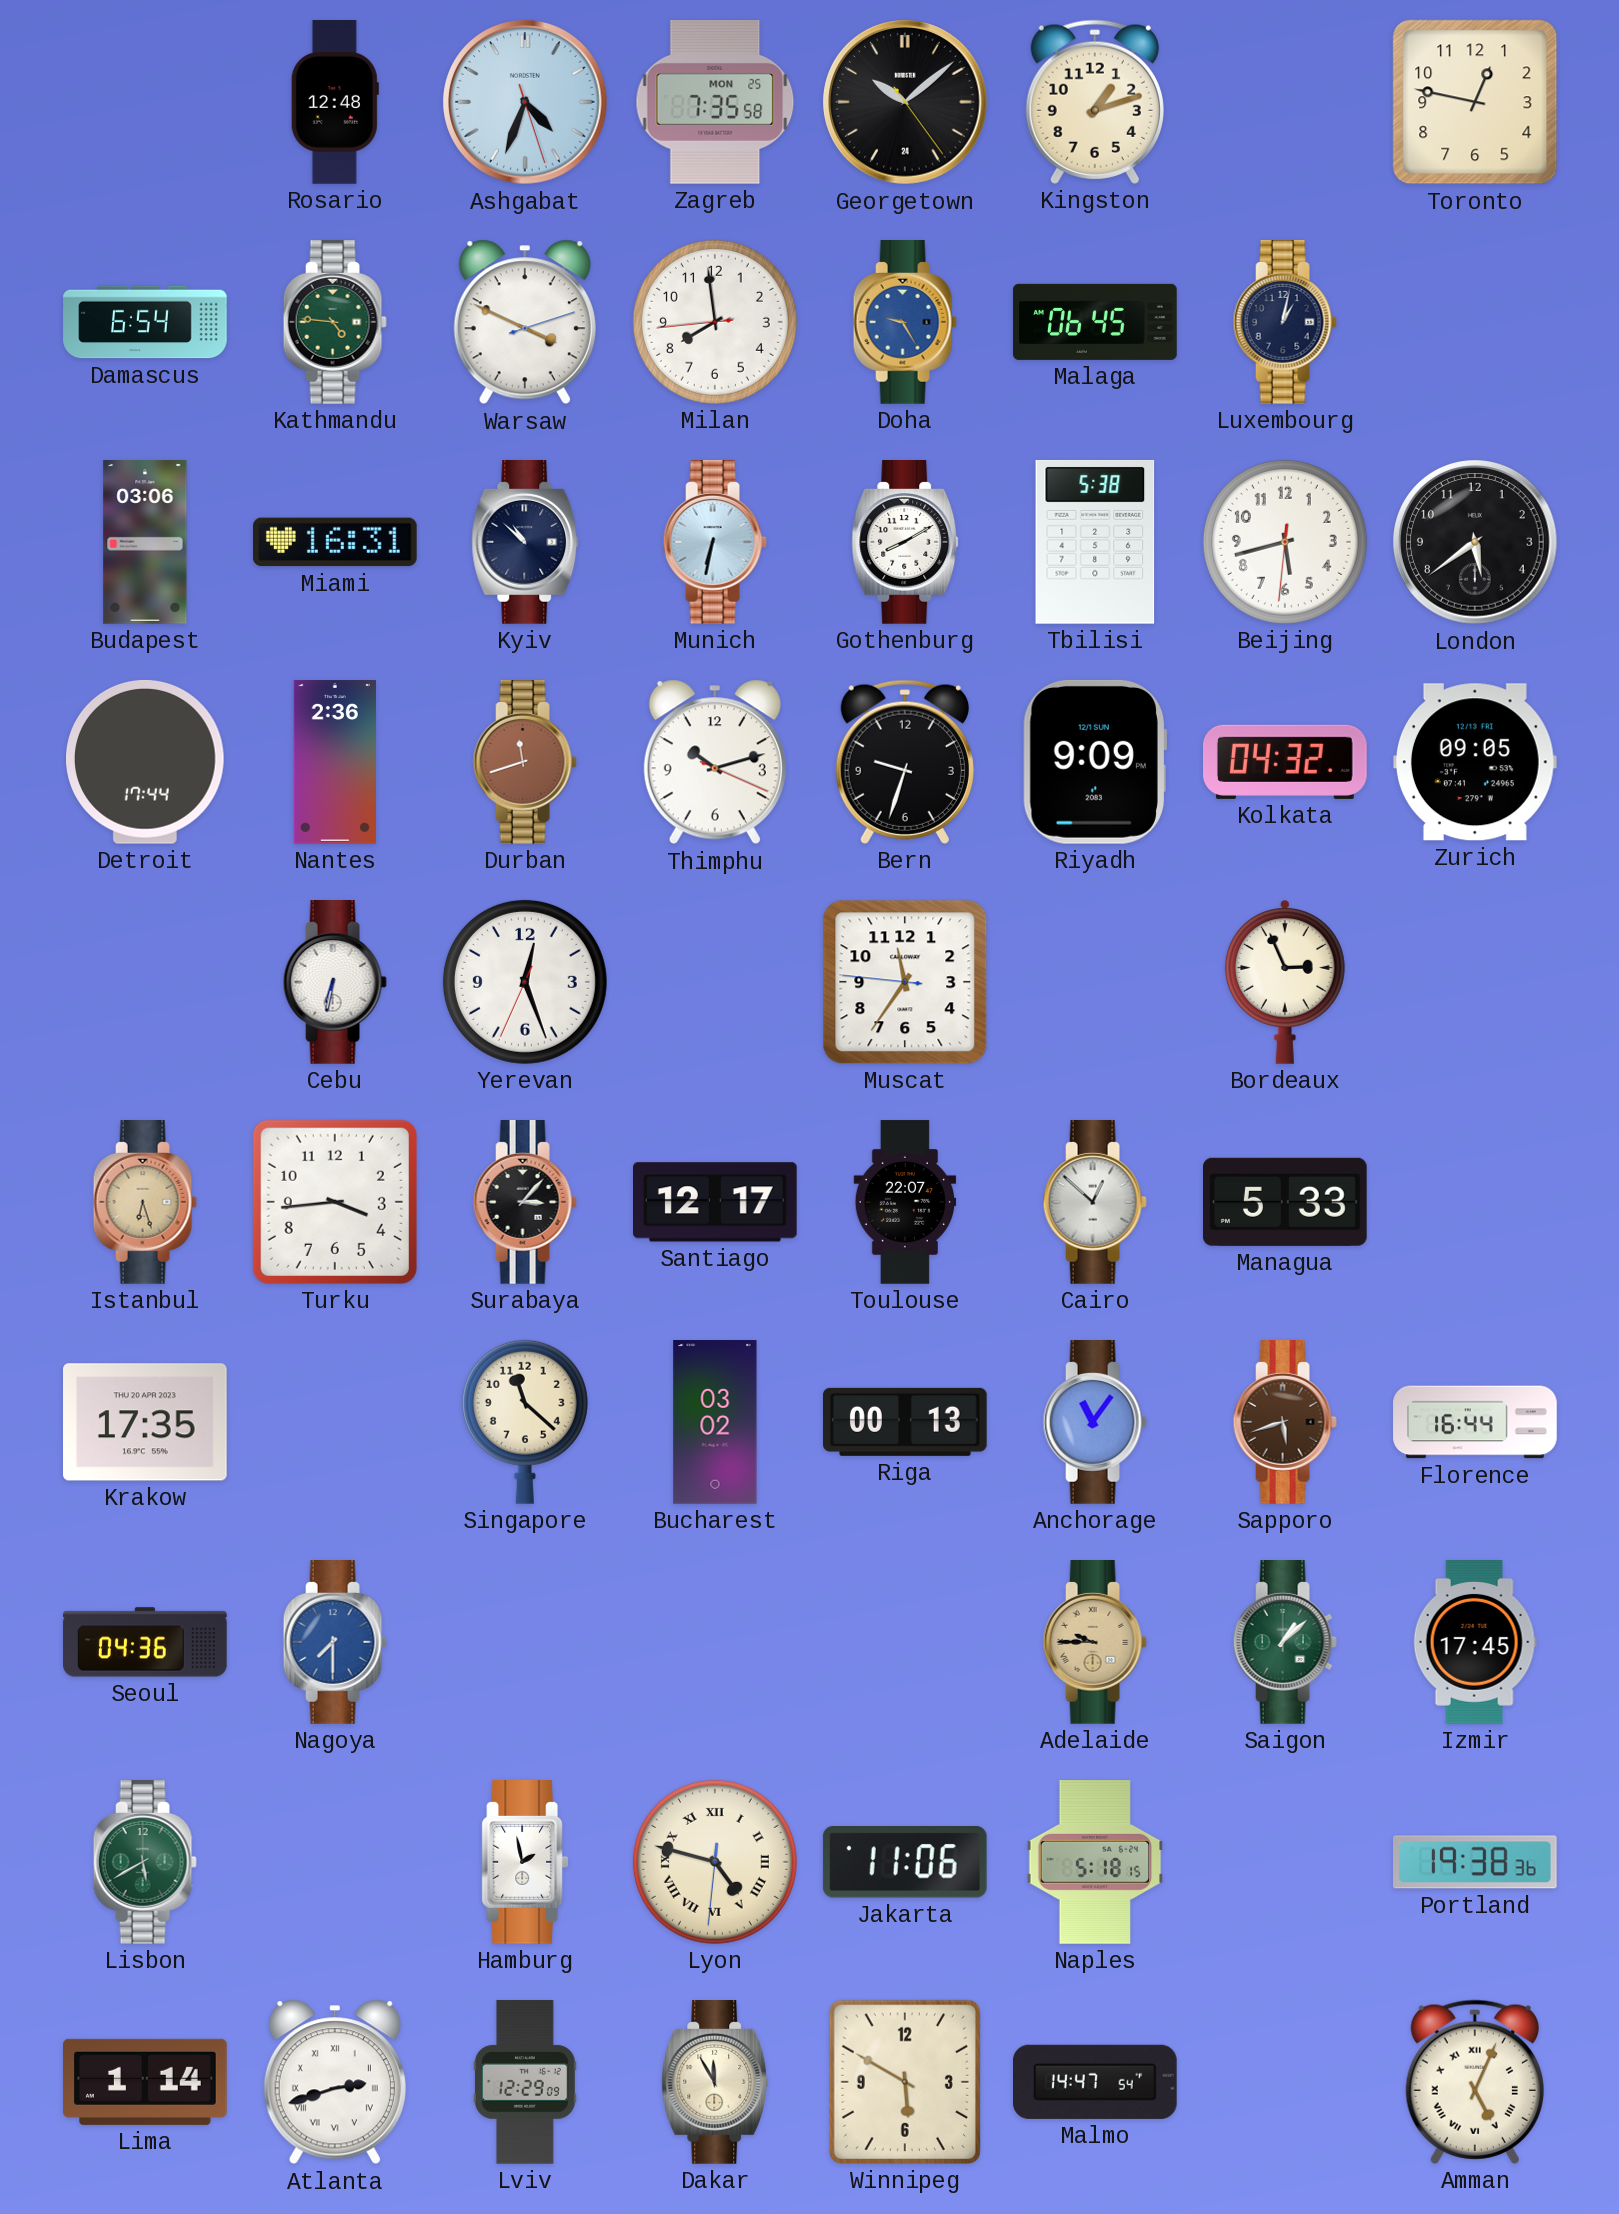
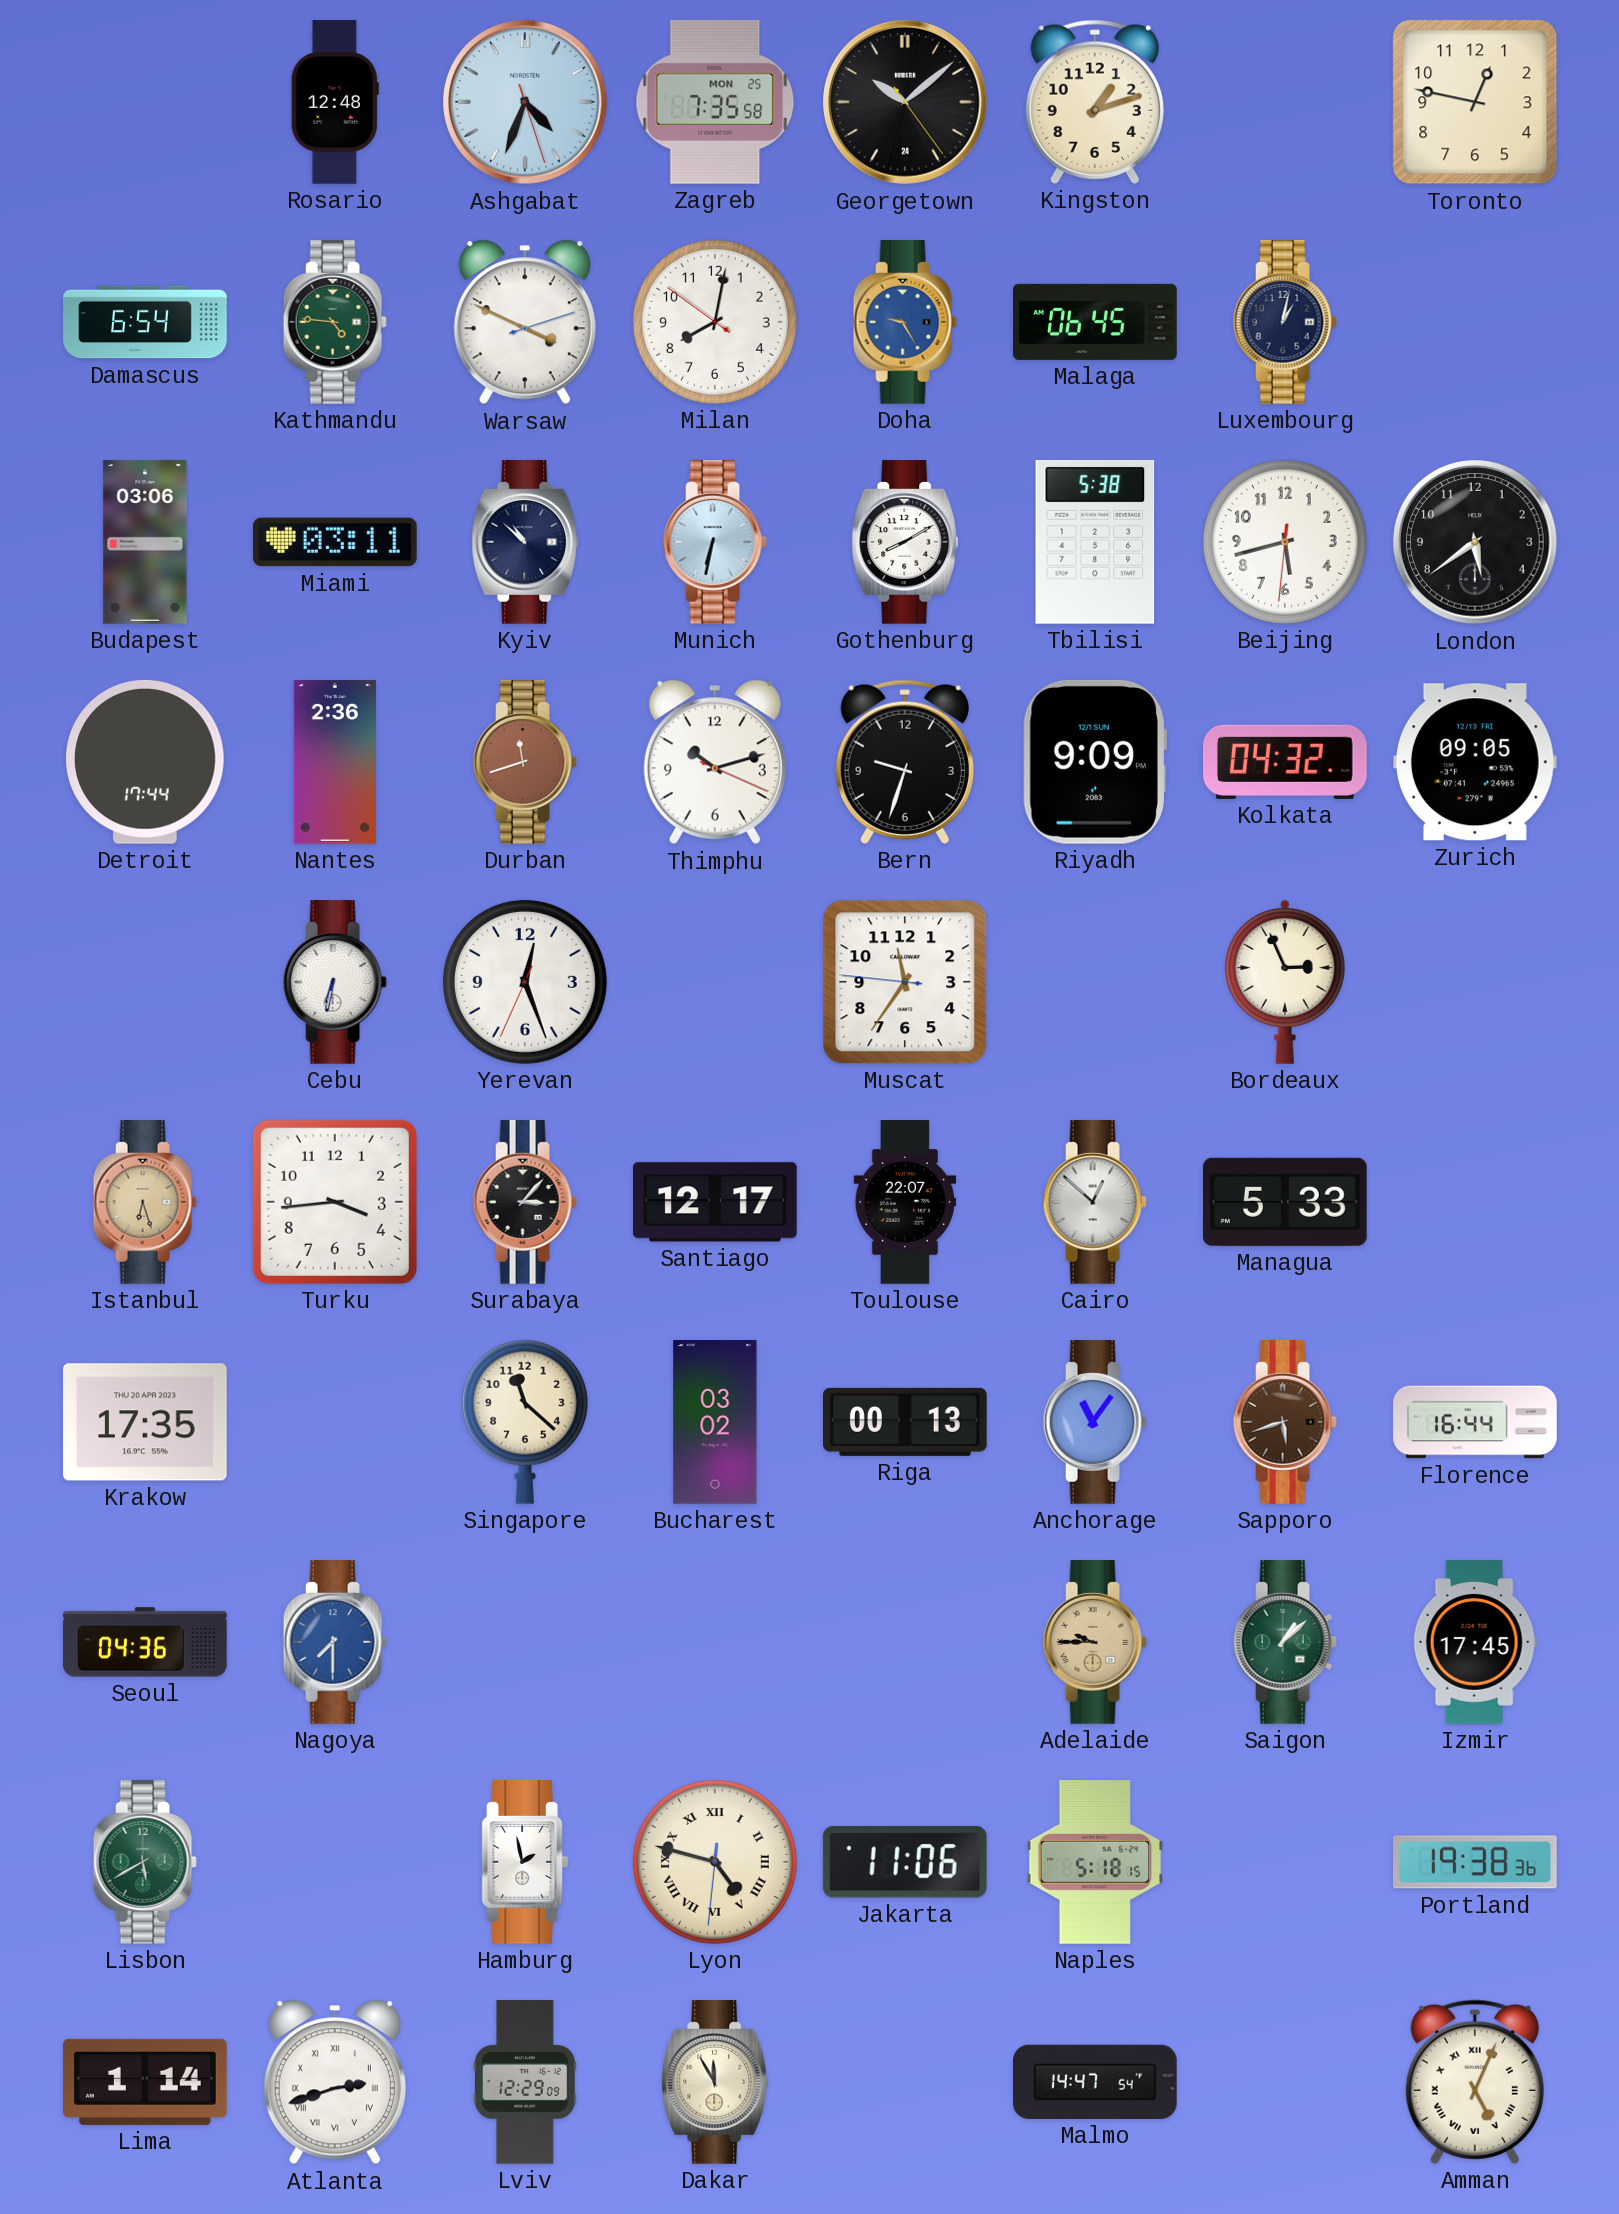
Milan: 7:58 -> 8:01
Miami: 16:31 -> 03:11
Winnipeg: 5:50 -> none
